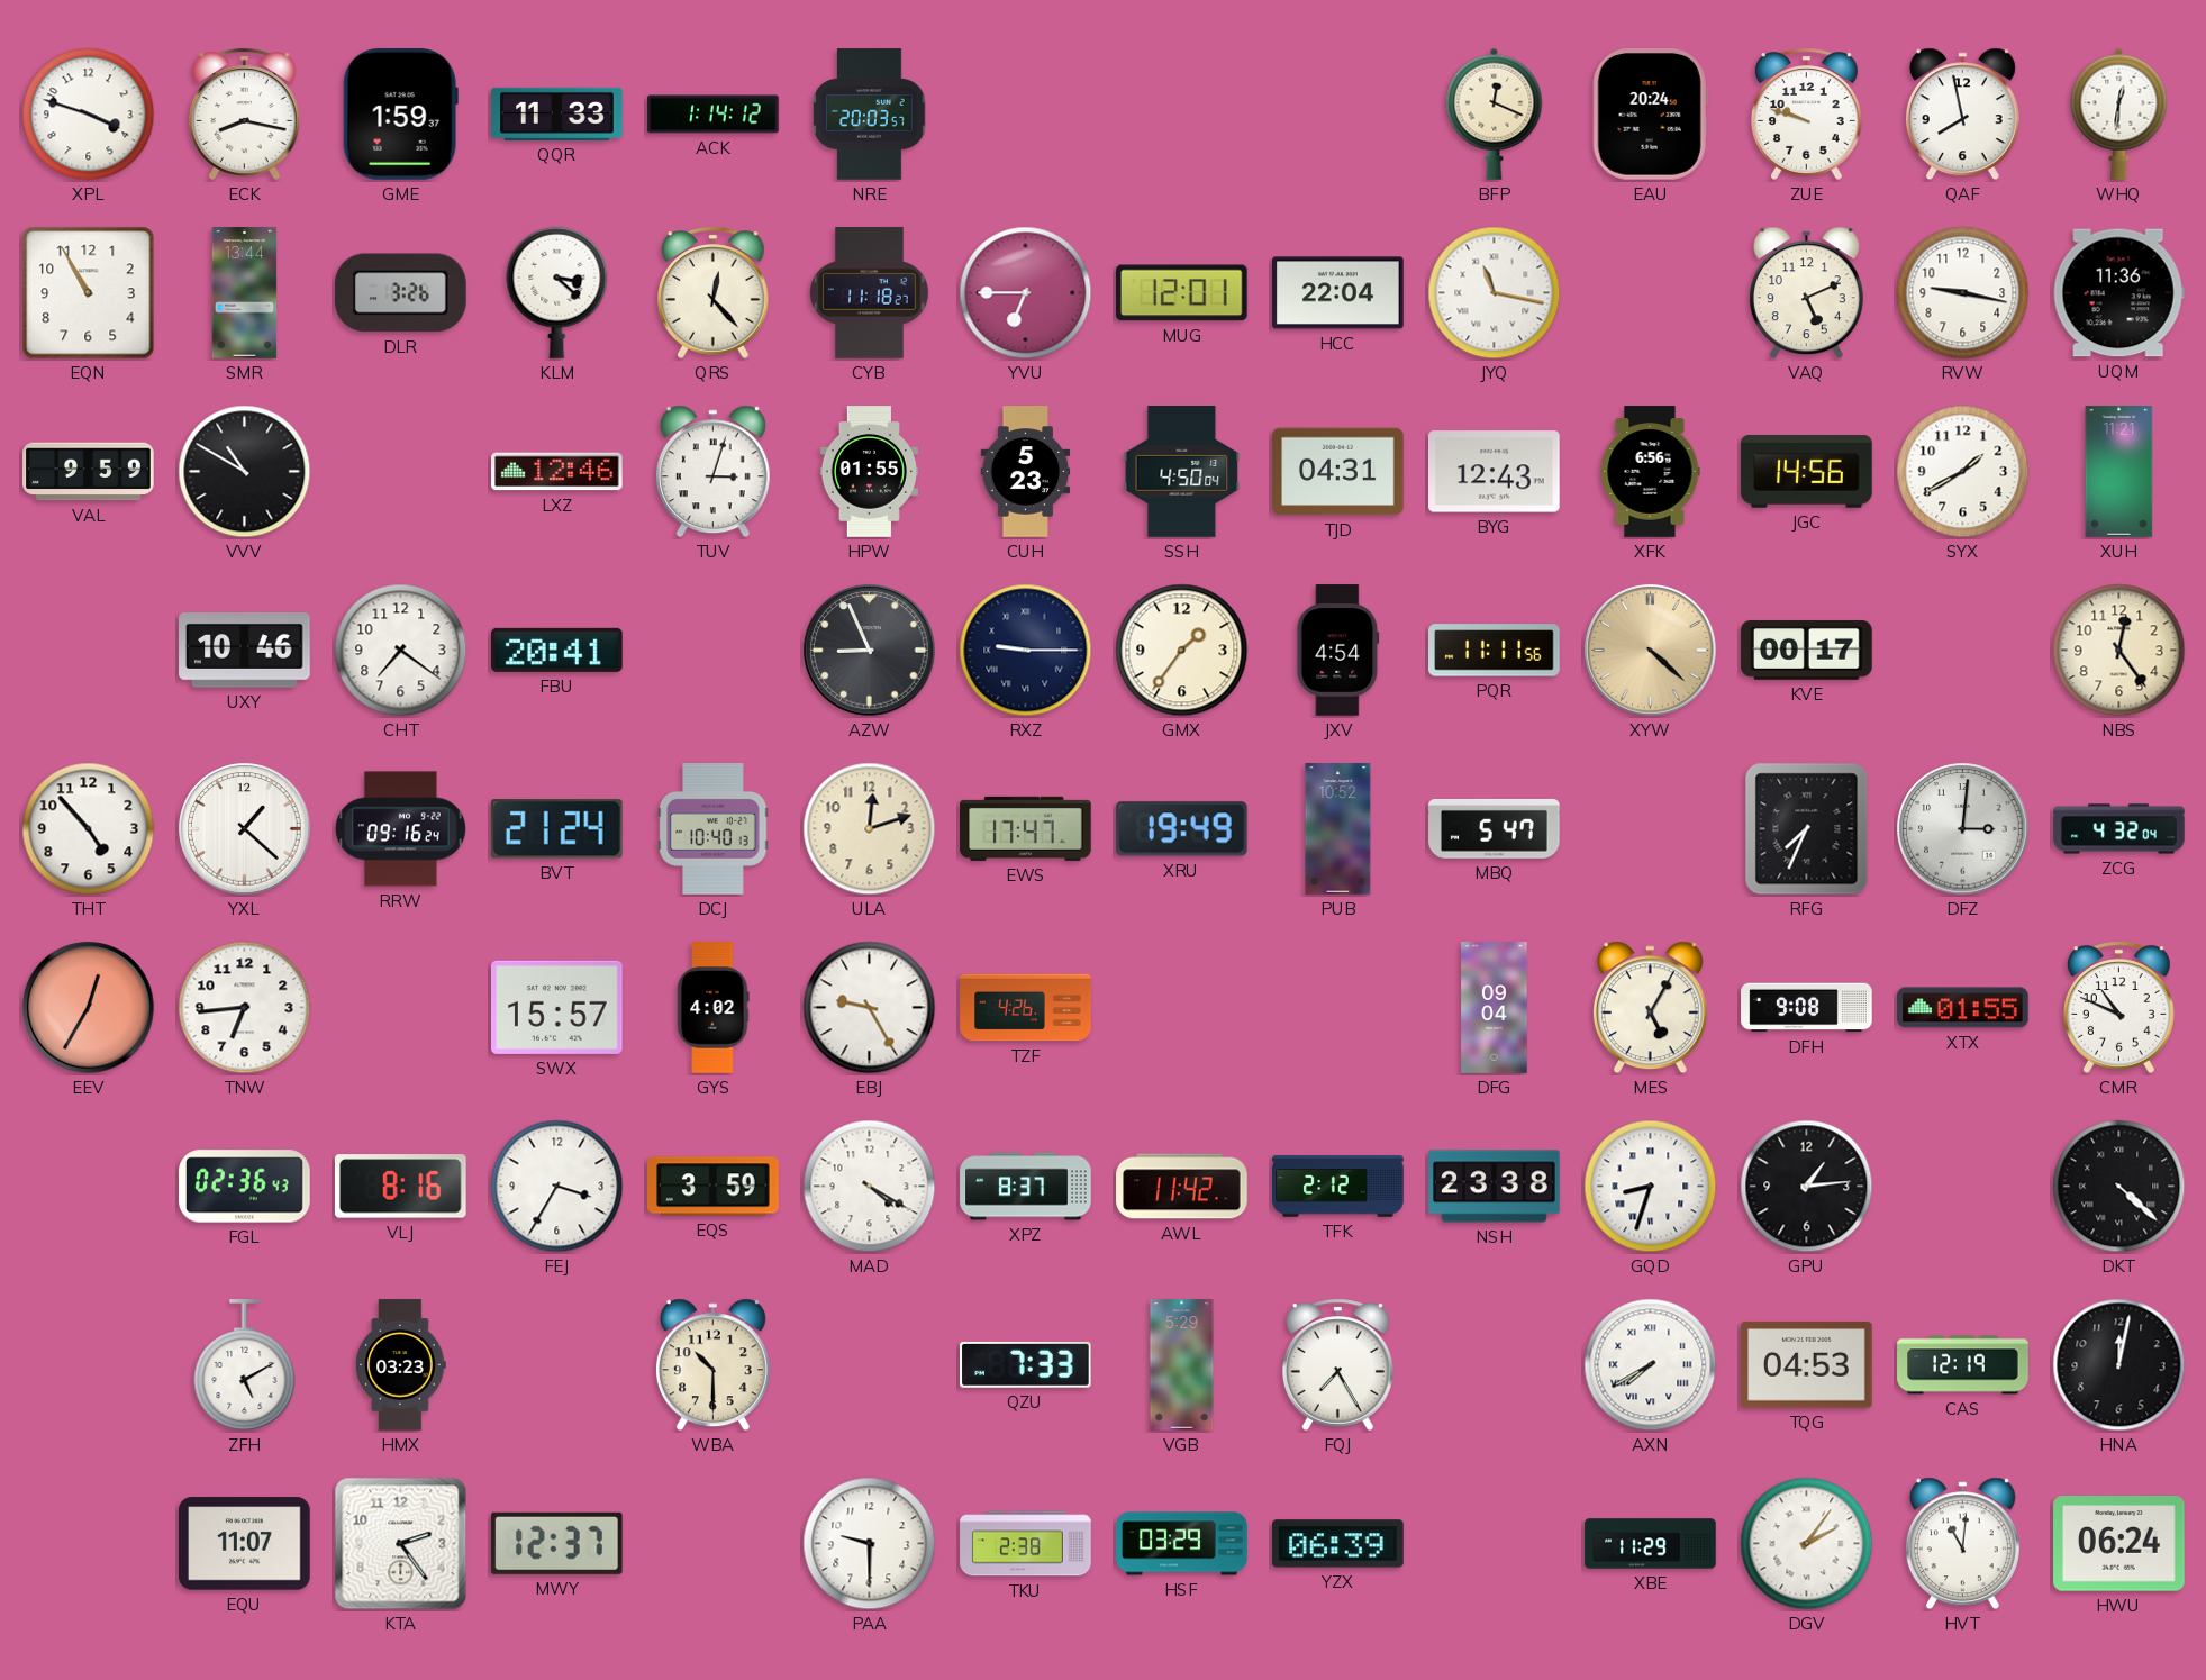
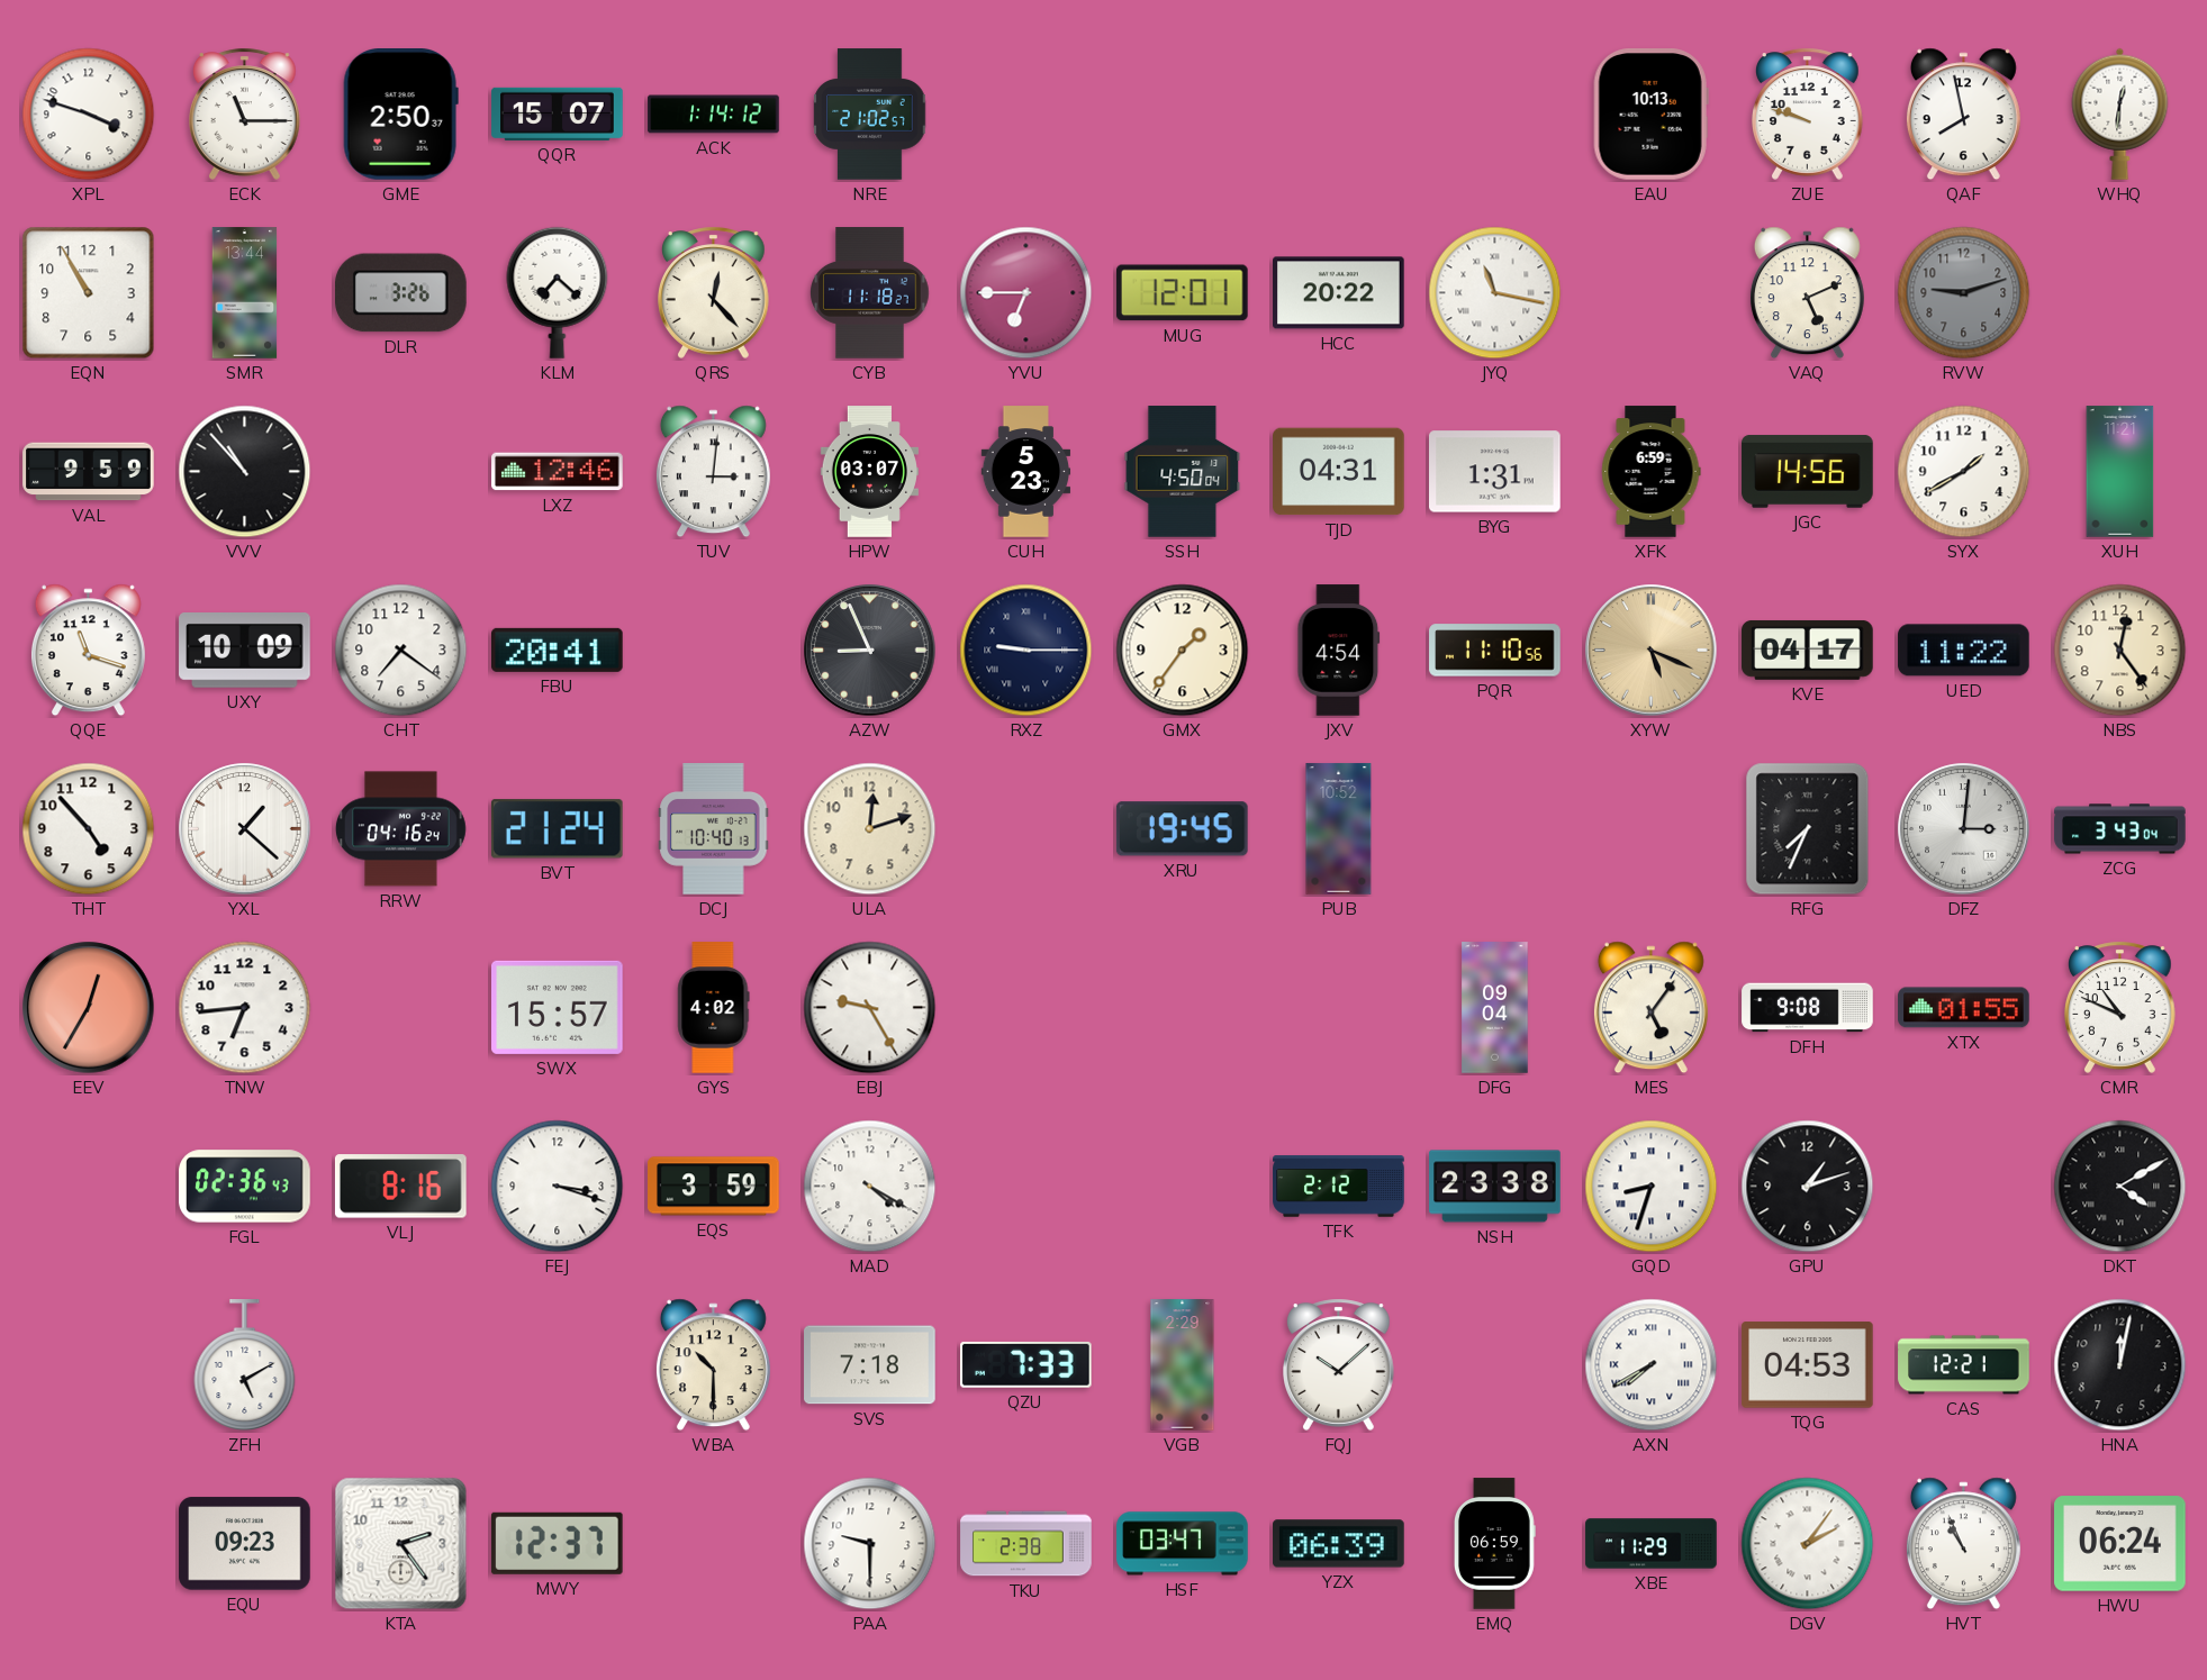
ECK: 8:17 -> 11:15
GME: 1:59 -> 2:50
QQR: 11:33 -> 15:07
NRE: 20:03 -> 21:02
BFP: 12:19 -> none
EAU: 20:24 -> 10:13
KLM: 3:22 -> 7:22
HCC: 22:04 -> 20:22
RVW: 9:17 -> 9:12
RVW dial: white -> grey
UQM: 11:36 -> none
VVV: 10:50 -> 10:53
TUV: 3:03 -> 3:01
HPW: 01:55 -> 03:07
BYG: 12:43 -> 1:31
XFK: 6:56 -> 6:59
QQE: none -> 11:18
UXY: 10:46 -> 10:09
PQR: 11:11 -> 11:10
XYW: 4:22 -> 5:19
KVE: 00:17 -> 04:17
UED: none -> 11:22
RRW: 09:16 -> 04:16
EWS: 17:47 -> none
XRU: 19:49 -> 19:45
MBQ: 5:47 -> none
ZCG: 4:32 -> 3:43
TZF: 4:26 -> none
MES: 5:05 -> 5:06
FEJ: 3:35 -> 3:18
XPZ: 8:37 -> none
AWL: 11:42 -> none
GPU: 1:14 -> 1:12
DKT: 4:22 -> 4:10
HMX: 03:23 -> none
SVS: none -> 7:18
VGB: 5:29 -> 2:29
FQJ: 7:25 -> 10:08
CAS: 12:19 -> 12:21
EQU: 11:07 -> 09:23
HSF: 03:29 -> 03:47
EMQ: none -> 06:59
HVT: 11:01 -> 10:56
